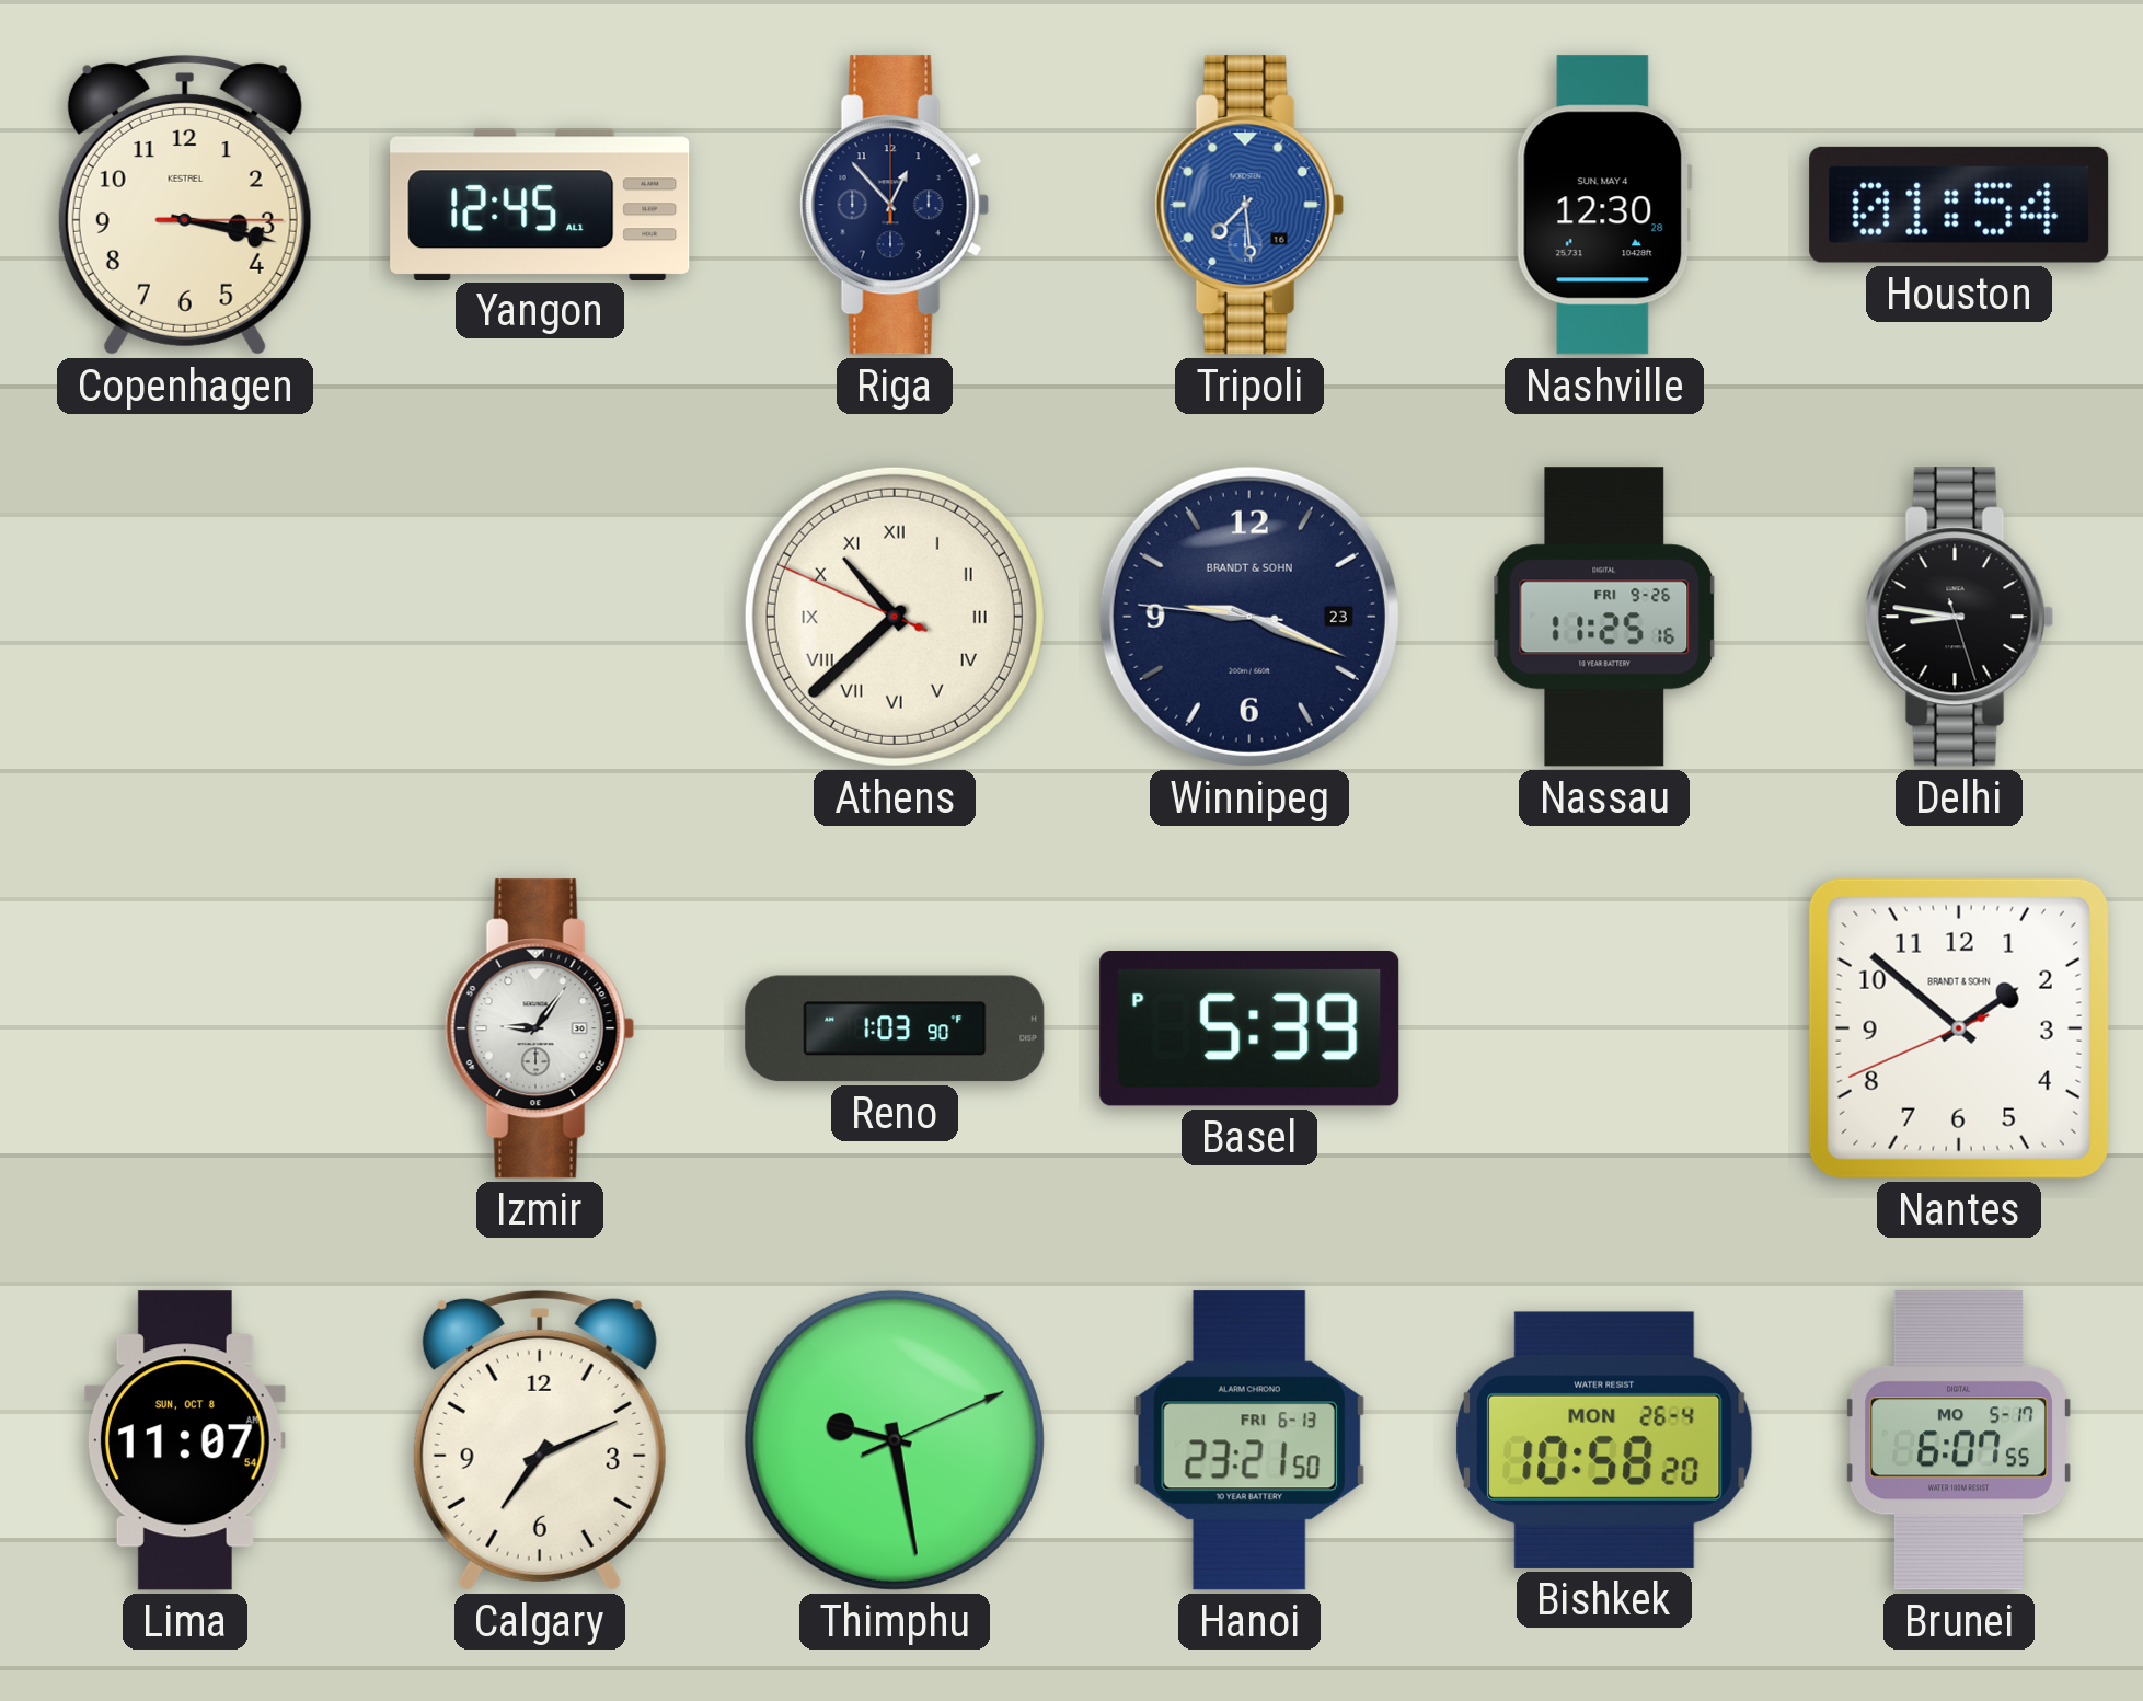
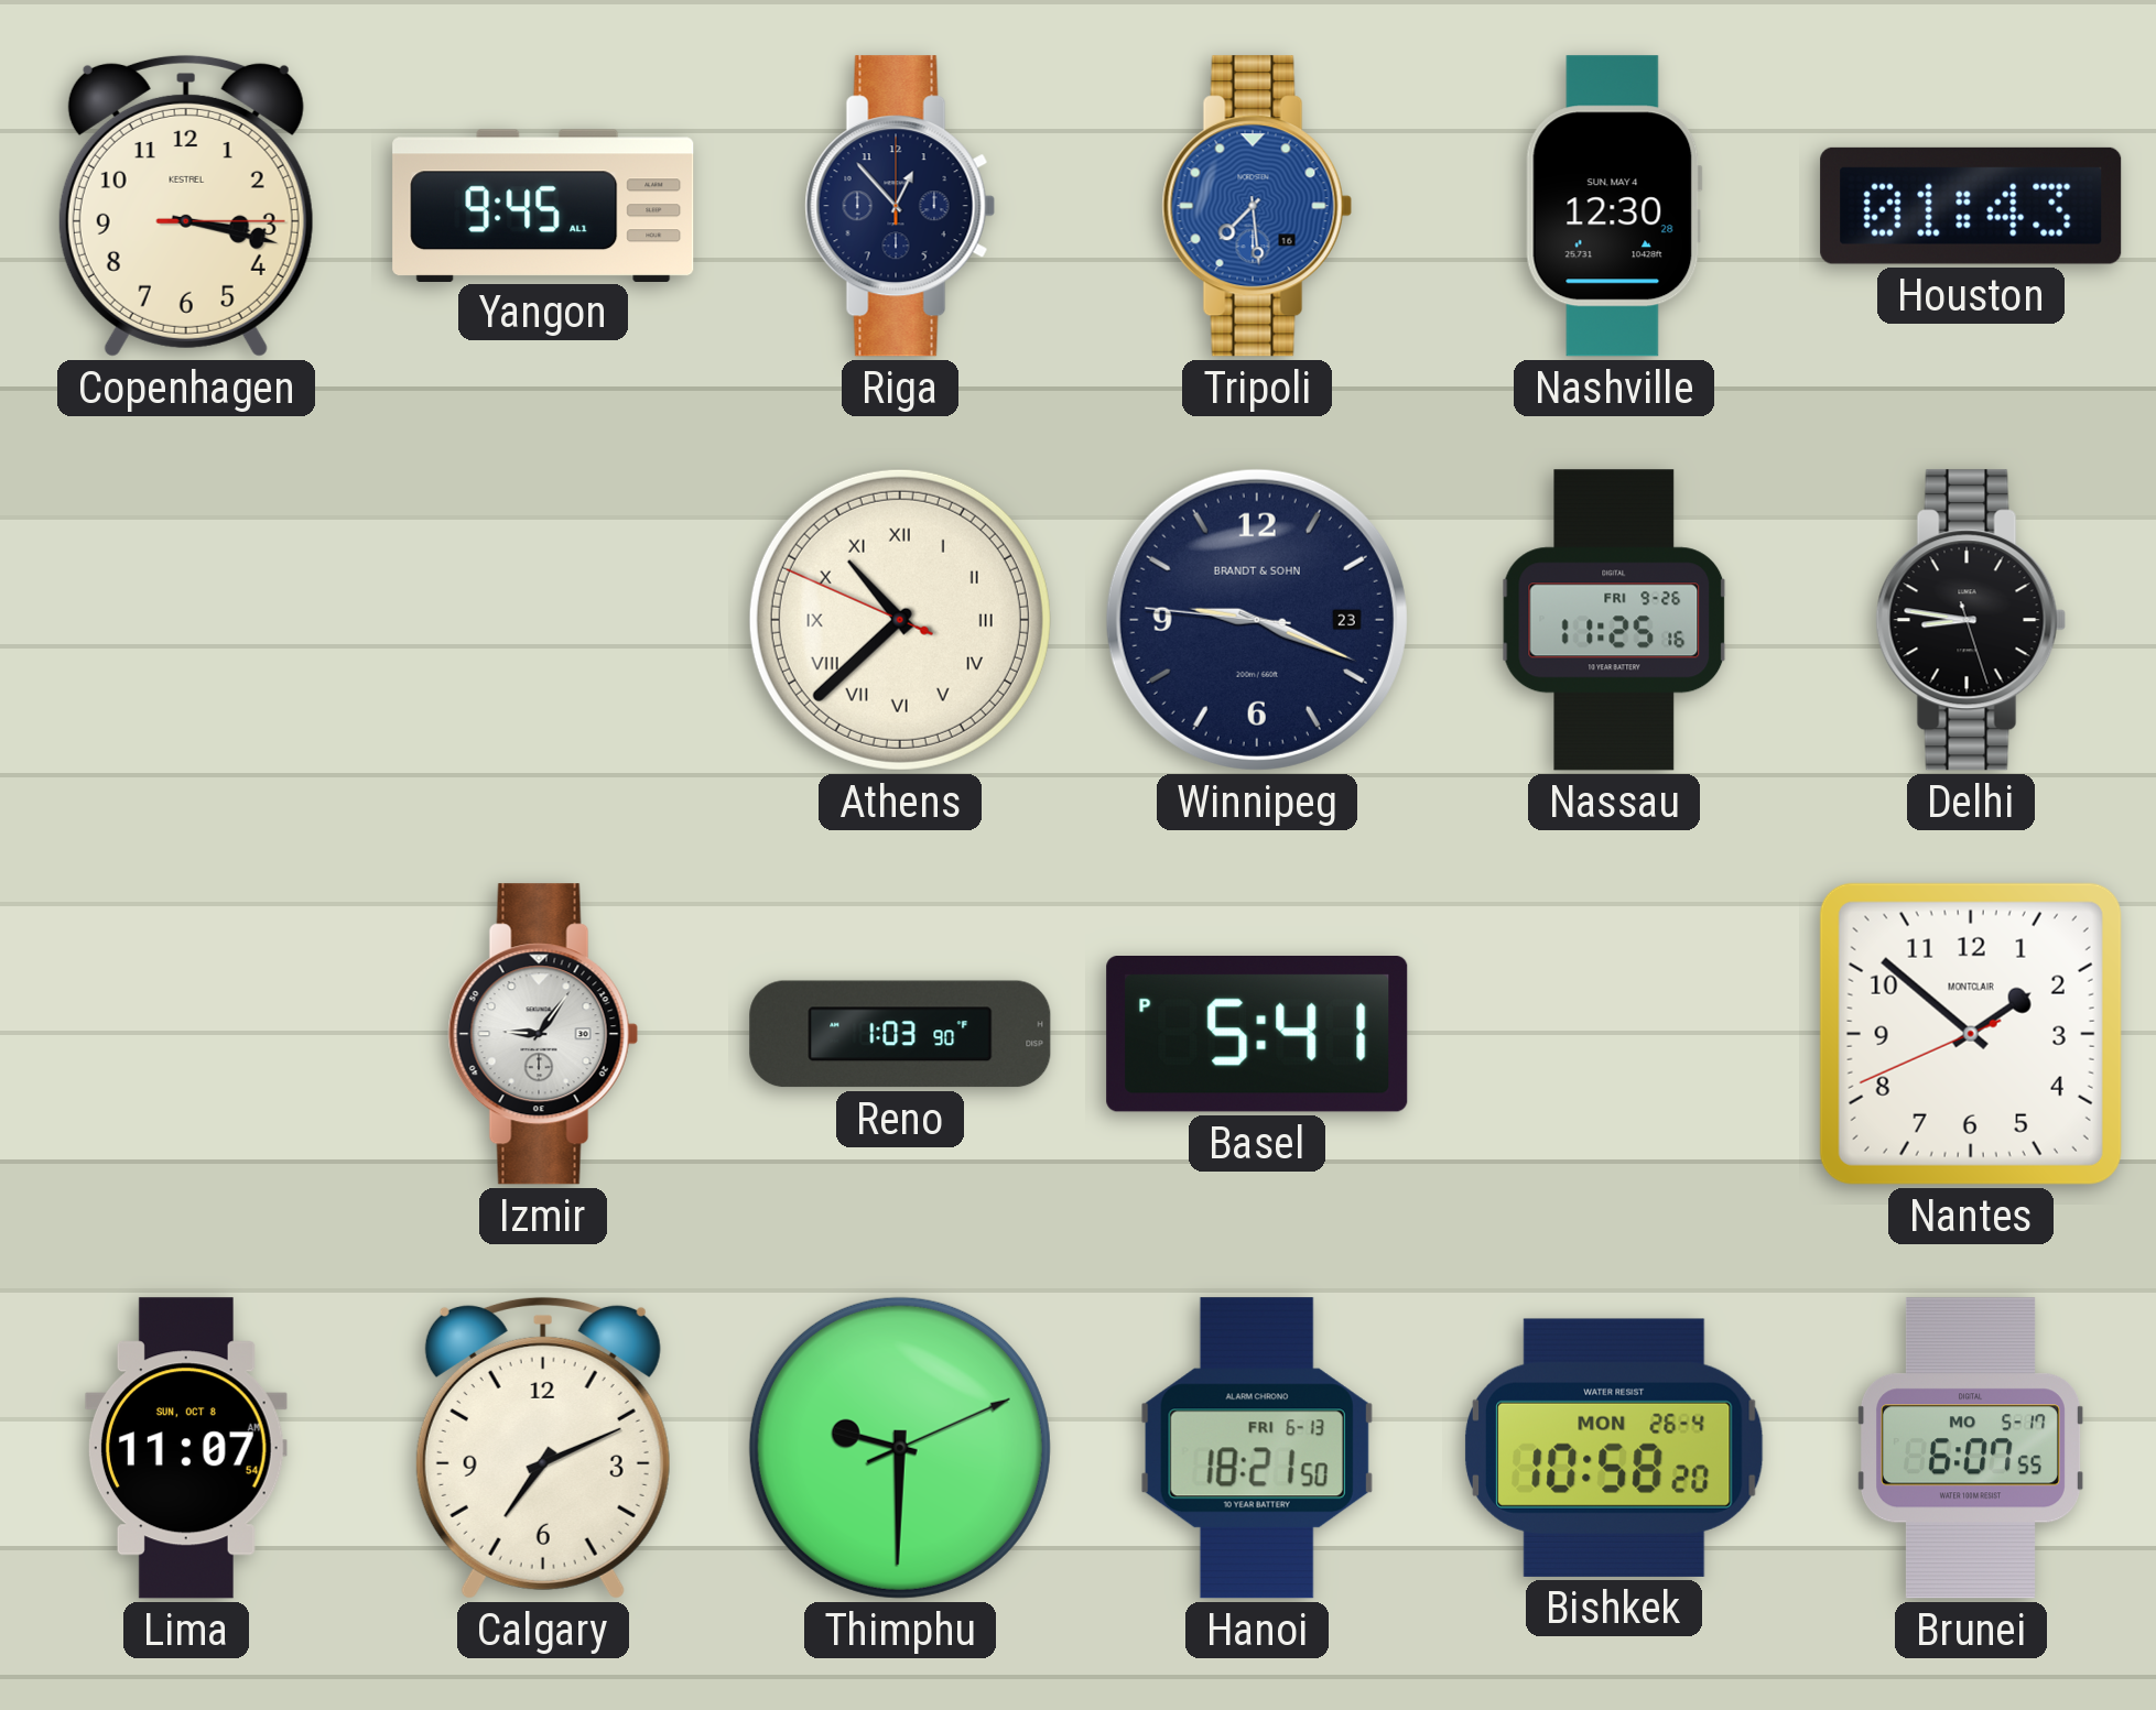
Yangon: 12:45 -> 9:45
Houston: 01:54 -> 01:43
Basel: 5:39 -> 5:41
Nantes brand: BRANDT & SOHN -> MONTCLAIR
Thimphu: 9:28 -> 9:30
Hanoi: 23:21 -> 18:21
